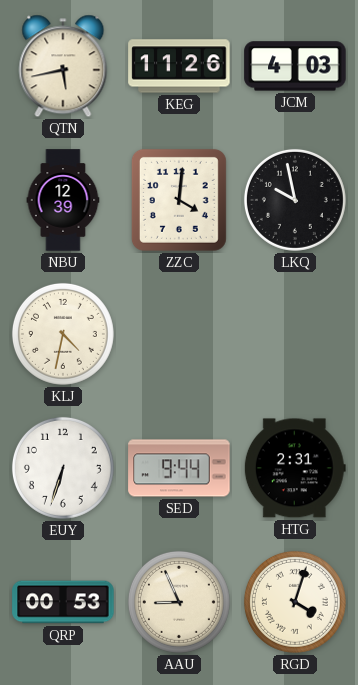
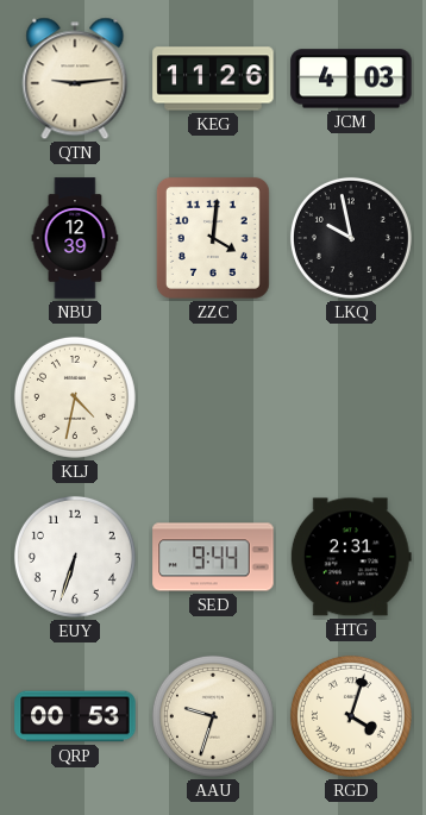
QTN: 5:43 -> 9:14
AAU: 8:56 -> 9:33
